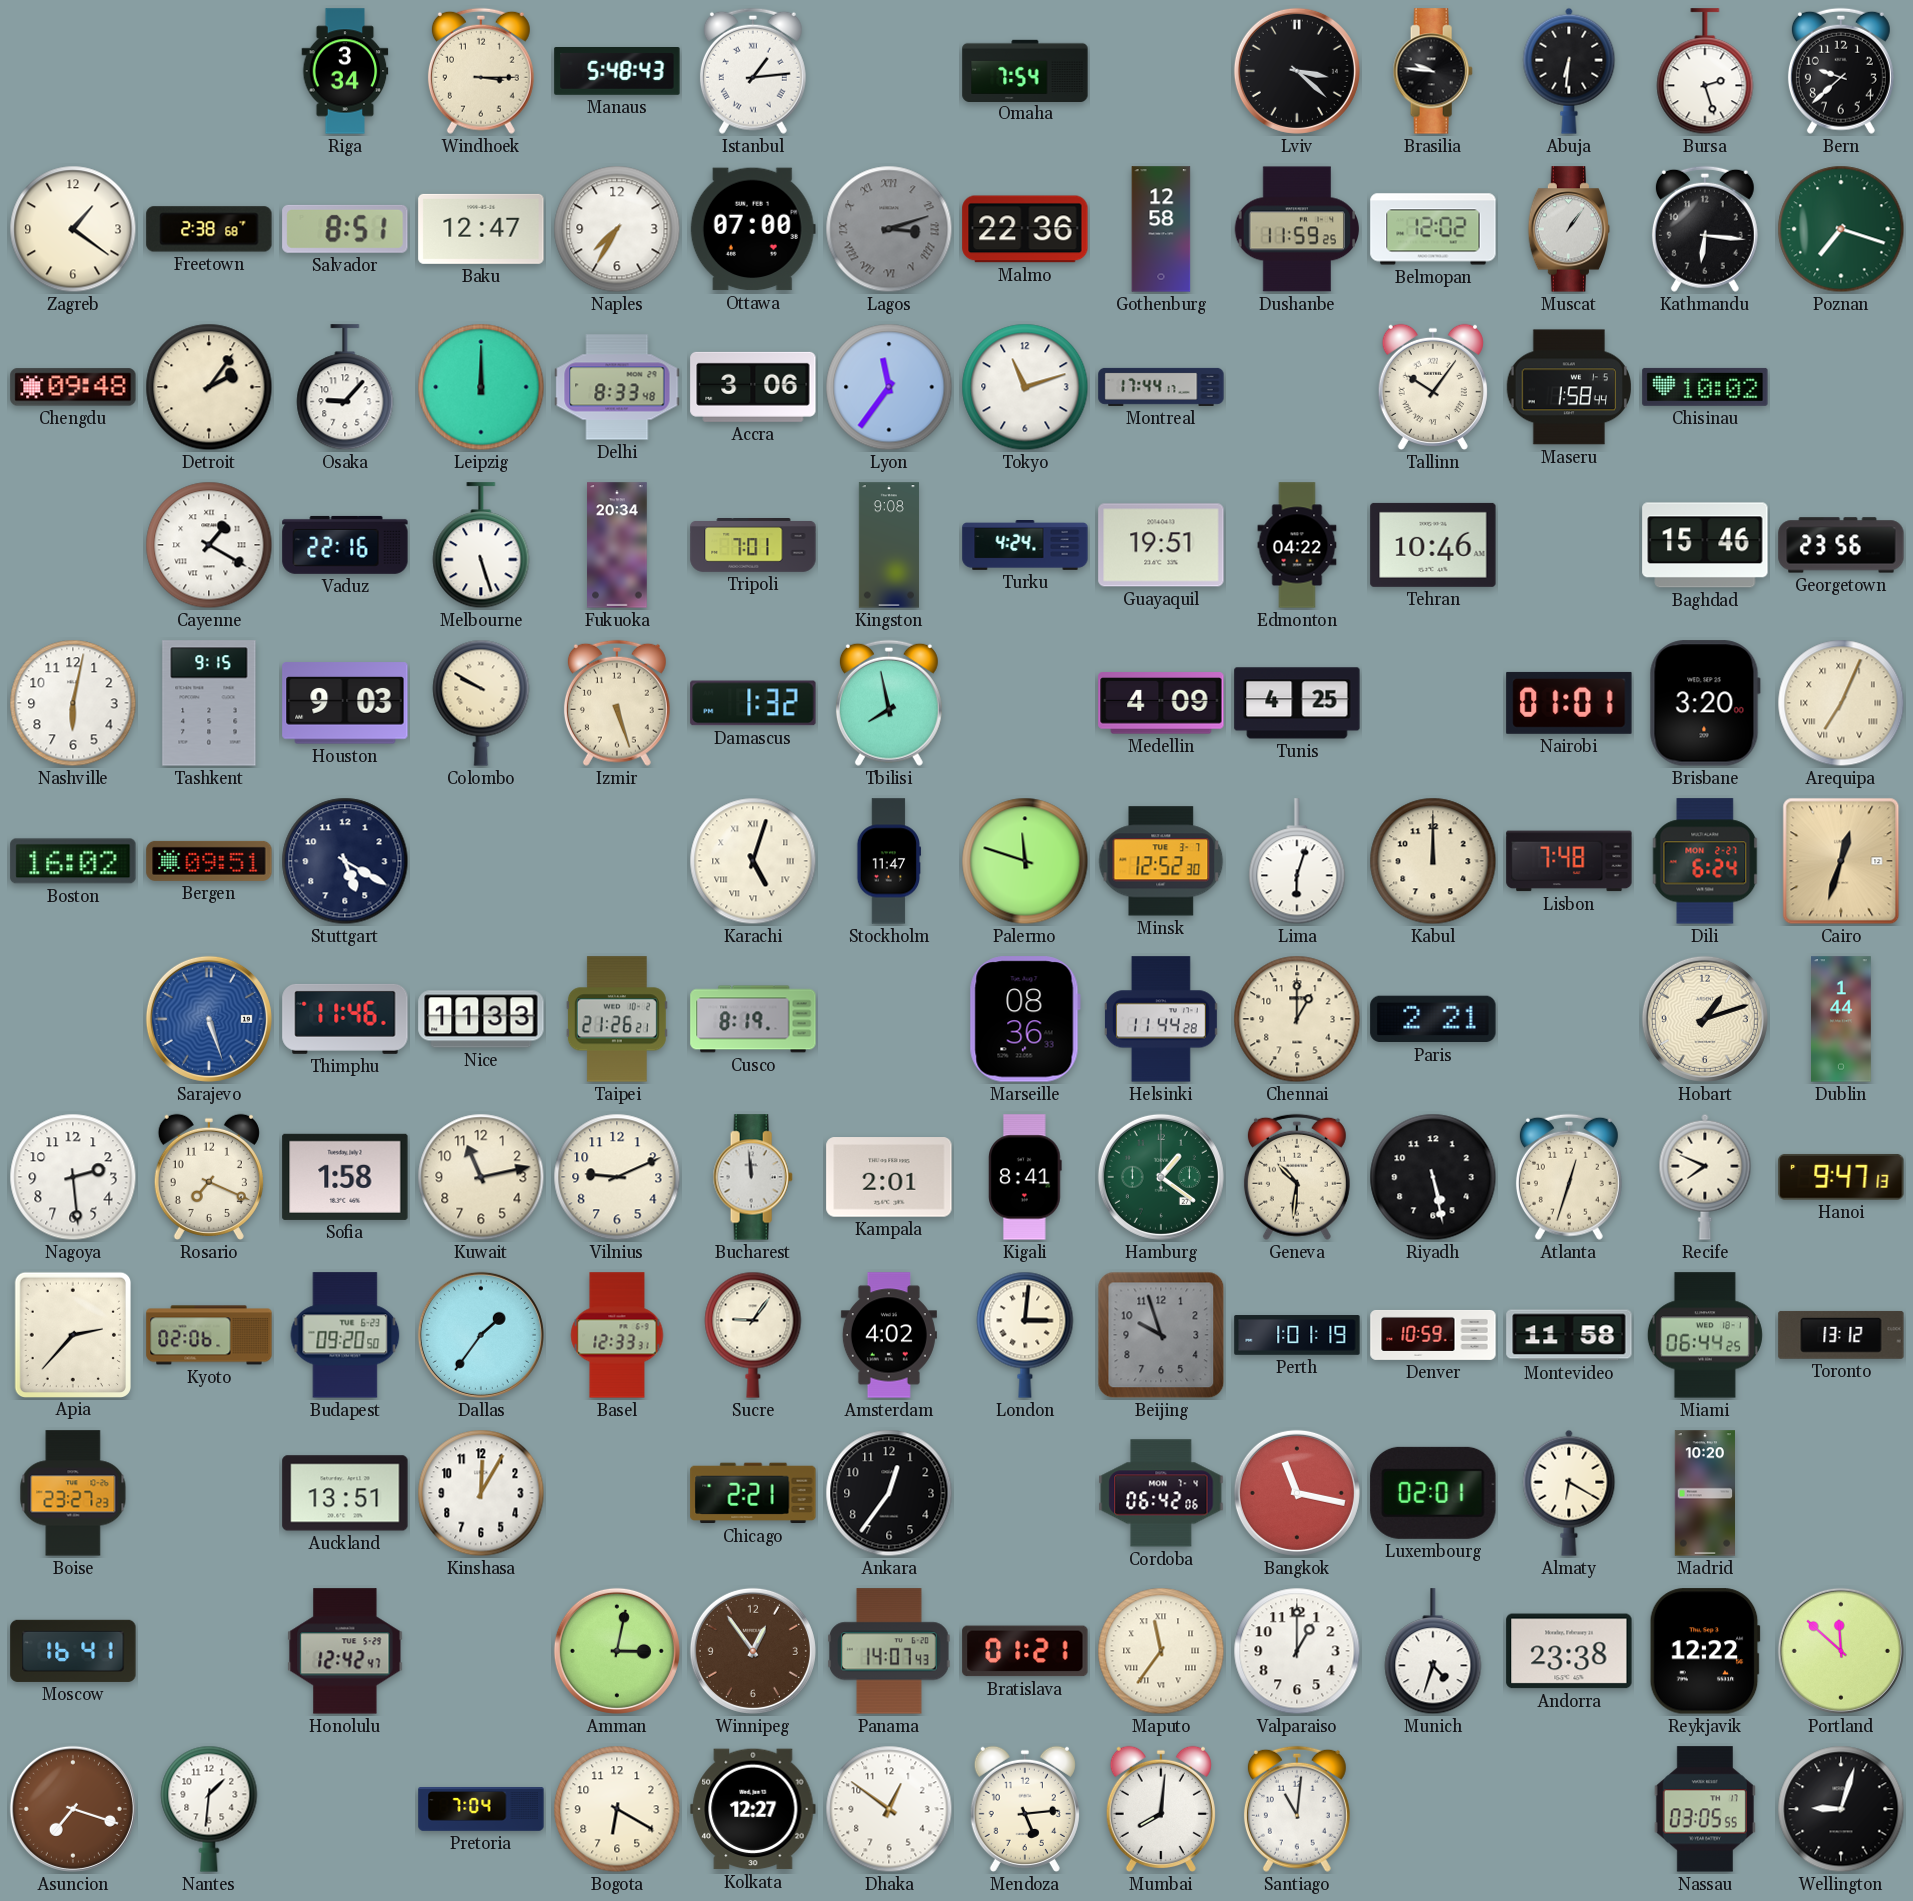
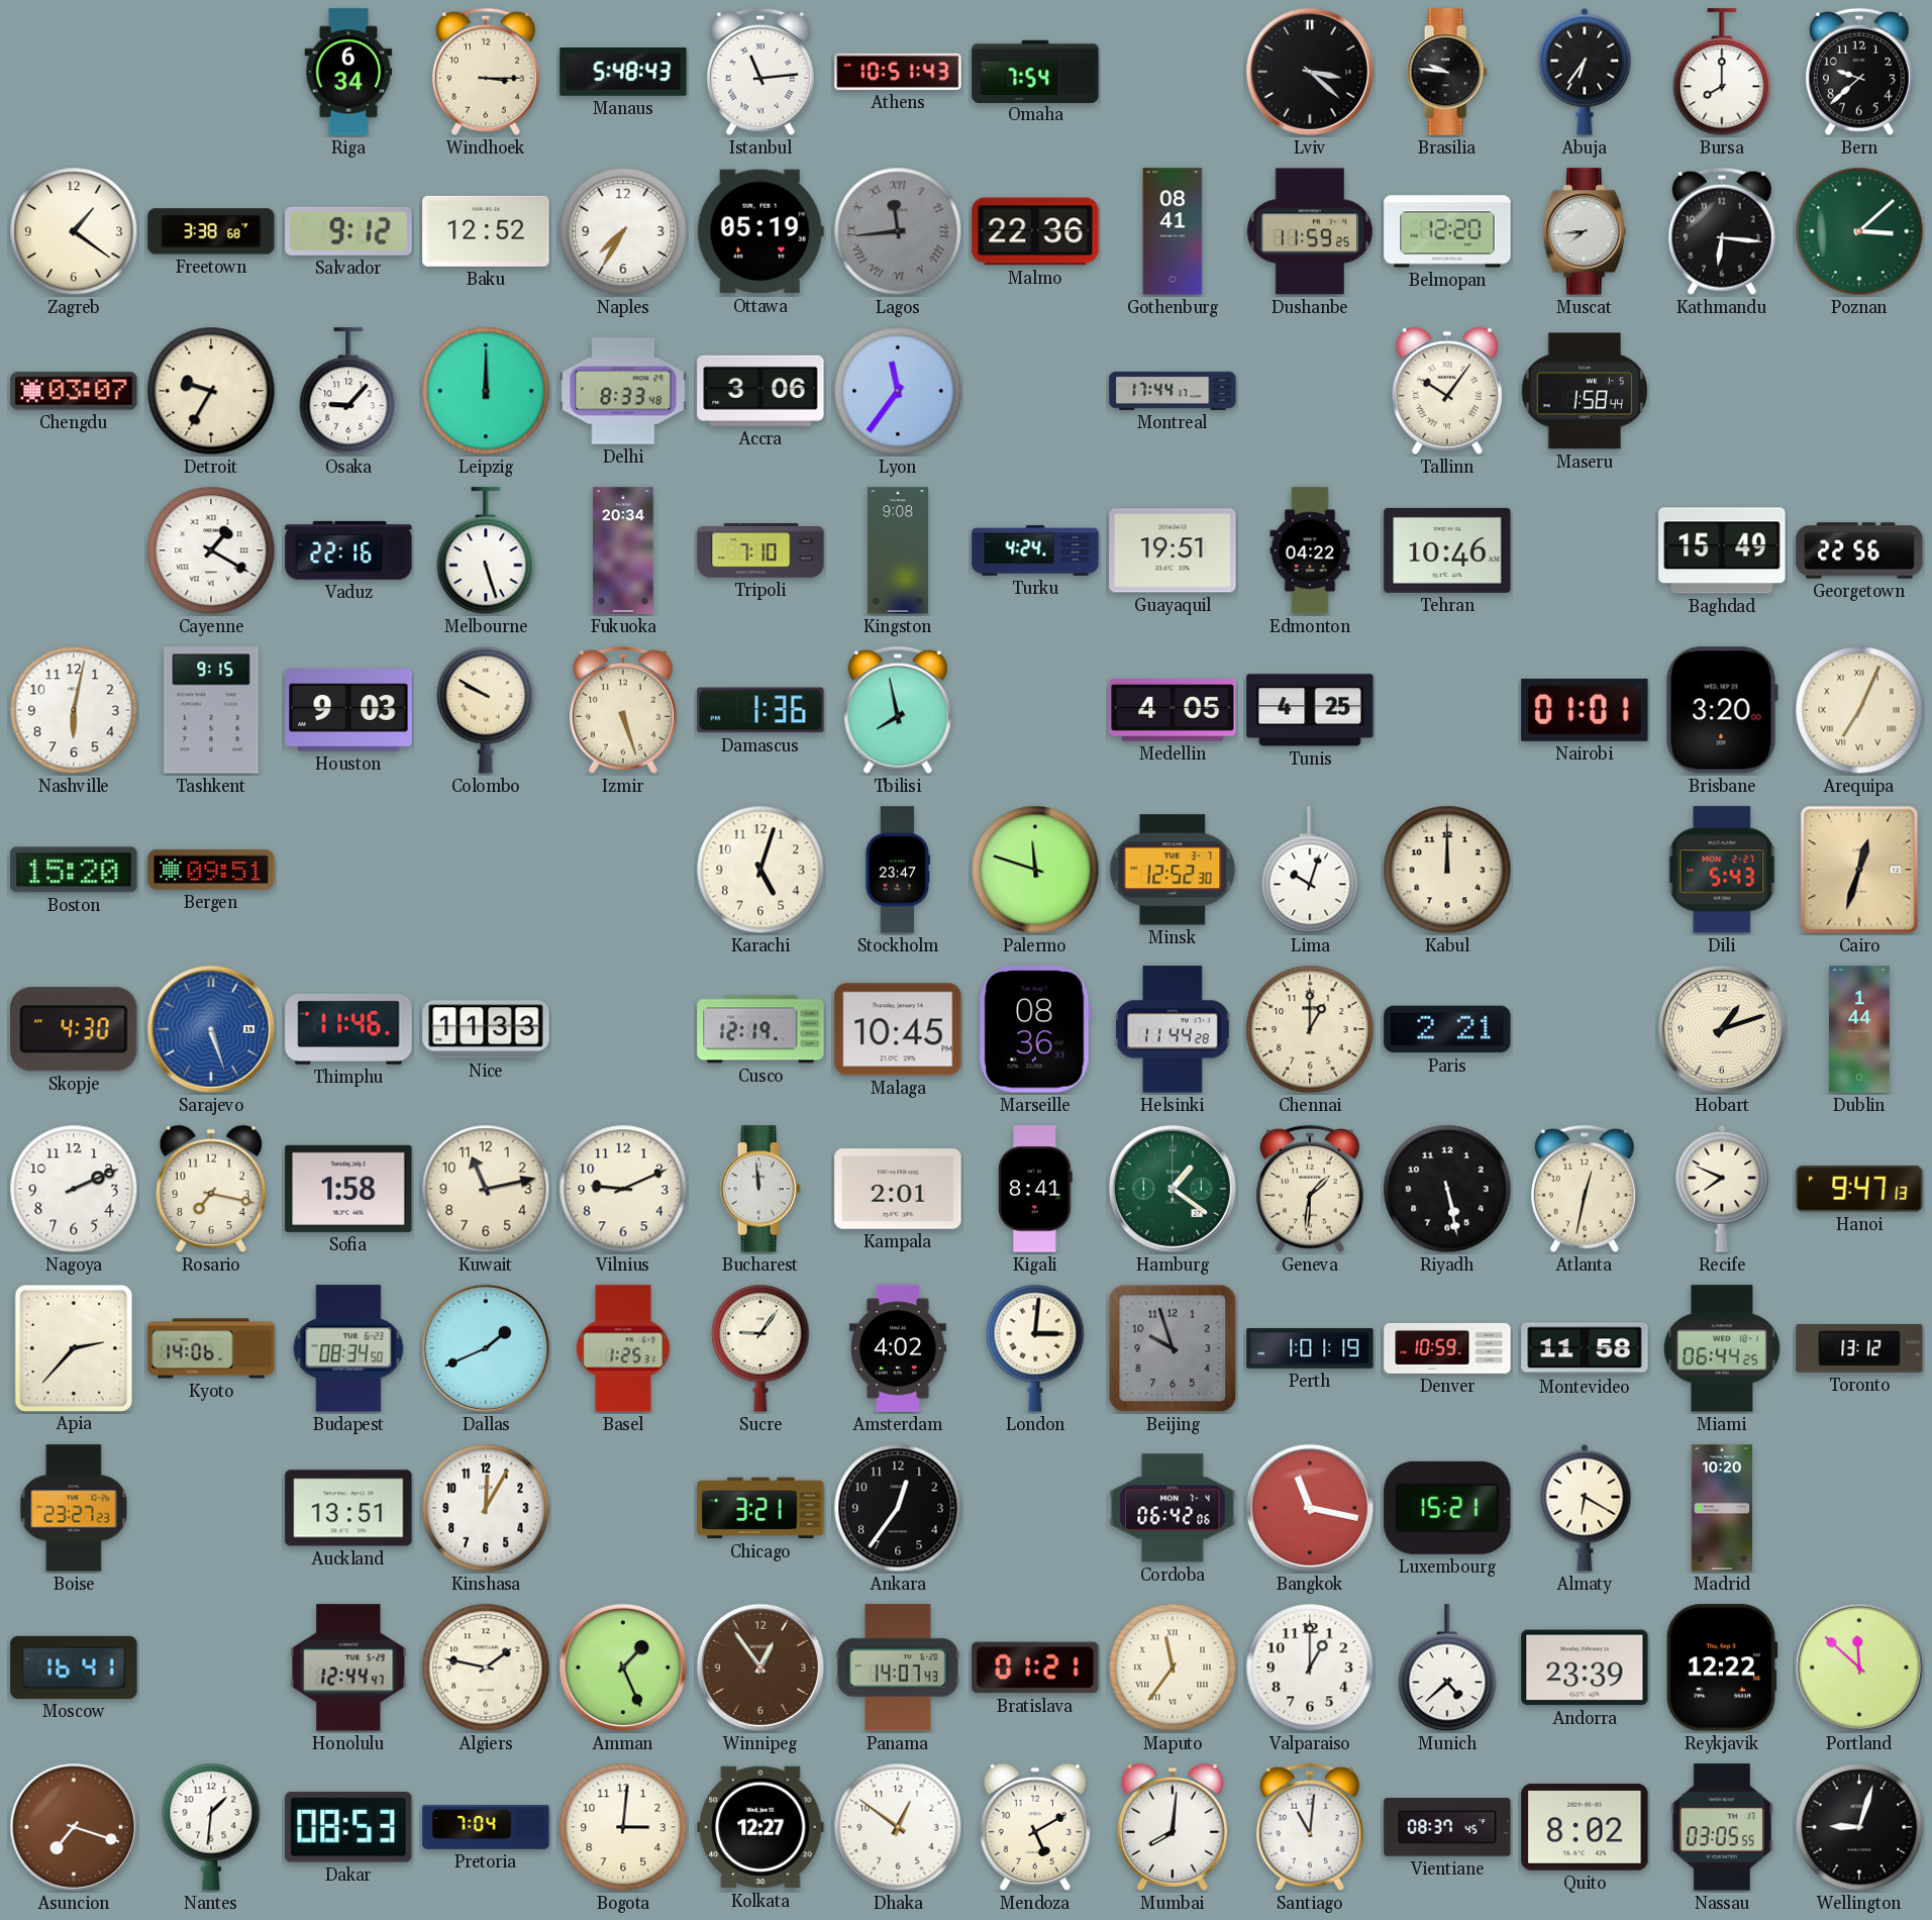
Riga: 3:34 -> 6:34
Istanbul: 1:14 -> 11:14
Athens: none -> 10:51
Abuja: 6:31 -> 6:36
Bursa: 2:27 -> 8:00
Freetown: 2:38 -> 3:38
Salvador: 8:51 -> 9:12
Baku: 12:47 -> 12:52
Ottawa: 07:00 -> 05:19
Lagos: 3:12 -> 11:44
Gothenburg: 12:58 -> 08:41
Belmopan: 12:02 -> 12:20
Muscat: 1:06 -> 7:44
Poznan: 7:18 -> 3:08
Chengdu: 09:48 -> 03:07
Detroit: 2:06 -> 9:35
Tokyo: 11:12 -> none
Chisinau: 10:02 -> none
Tripoli: 7:01 -> 7:10
Baghdad: 15:46 -> 15:49
Georgetown: 23:56 -> 22:56
Damascus: 1:32 -> 1:36
Medellin: 4:09 -> 4:05
Boston: 16:02 -> 15:20
Stuttgart: 5:20 -> none
Karachi numerals: Roman -> Arabic
Stockholm: 11:47 -> 23:47
Lima: 6:03 -> 10:03
Lisbon: 7:48 -> none
Dili: 6:24 -> 5:43
Skopje: none -> 4:30
Taipei: 21:26 -> none
Cusco: 8:19 -> 12:19
Malaga: none -> 10:45
Nagoya: 2:29 -> 2:11
Rosario: 7:19 -> 7:17
Geneva: 10:31 -> 1:31
Atlanta: 12:33 -> 12:32
Kyoto: 02:06 -> 14:06
Budapest: 09:20 -> 08:34
Dallas: 1:36 -> 1:41
Basel: 12:33 -> 1:25
Chicago: 2:21 -> 3:21
Luxembourg: 02:01 -> 15:21
Honolulu: 12:42 -> 12:44
Algiers: none -> 1:47
Amman: 3:02 -> 1:26
Munich: 4:33 -> 4:38
Andorra: 23:38 -> 23:39
Dakar: none -> 08:53
Bogota: 6:20 -> 3:01
Mendoza: 5:14 -> 5:10
Vientiane: none -> 08:37
Quito: none -> 8:02
